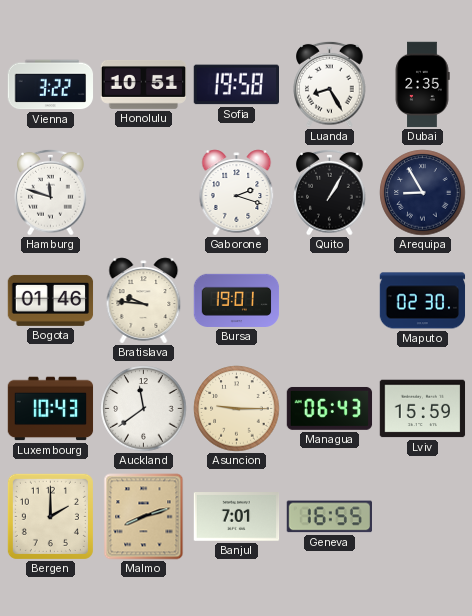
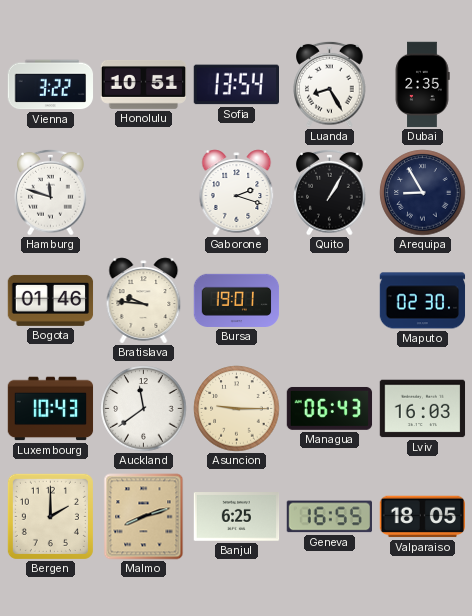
Sofia: 19:58 -> 13:54
Lviv: 15:59 -> 16:03
Banjul: 7:01 -> 6:25
Valparaiso: none -> 18:05
